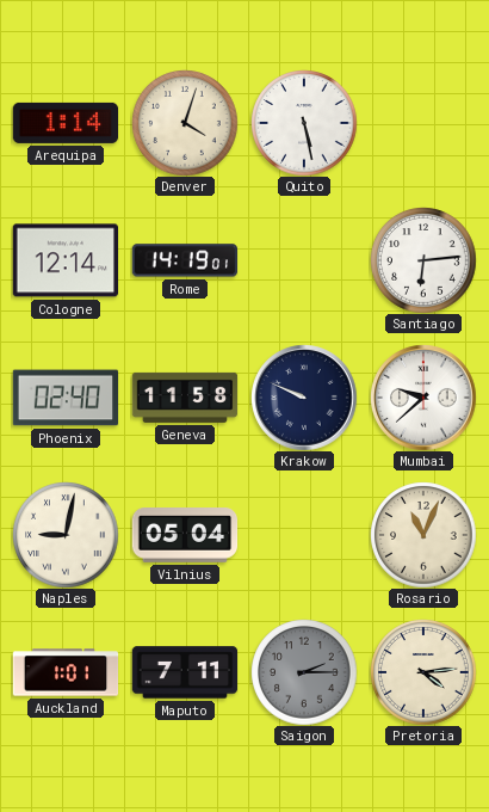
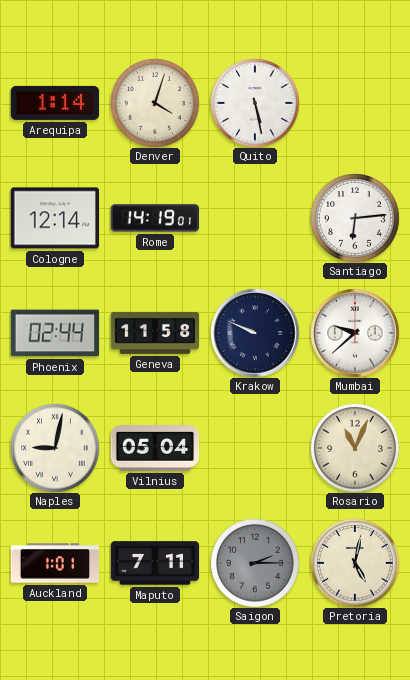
Phoenix: 02:40 -> 02:44
Pretoria: 4:14 -> 5:02
